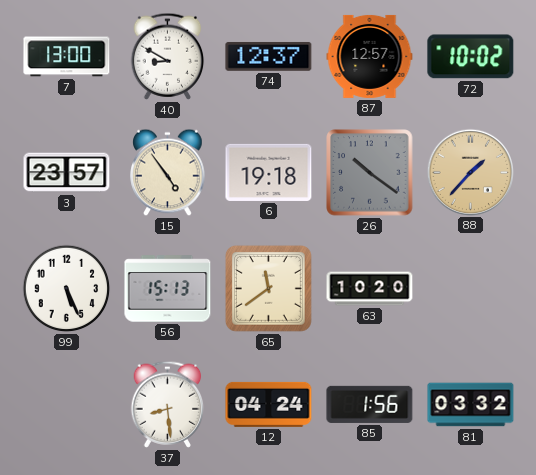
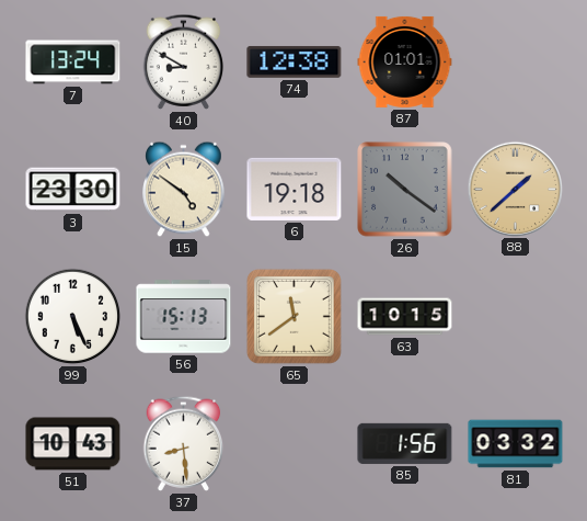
7: 13:00 -> 13:24
74: 12:37 -> 12:38
87: 12:57 -> 01:01
72: 10:02 -> none
3: 23:57 -> 23:30
15: 4:54 -> 4:51
88: 1:37 -> 1:38
63: 10:20 -> 10:15
51: none -> 10:43
12: 04:24 -> none
